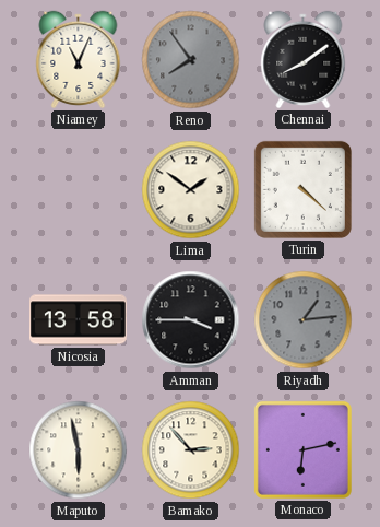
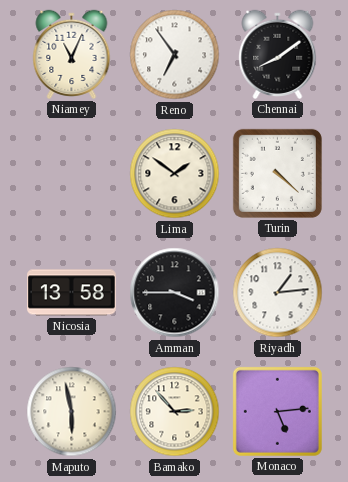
Reno: 7:54 -> 6:54
Reno dial: grey -> white
Riyadh dial: grey -> white
Monaco: 6:13 -> 5:14
